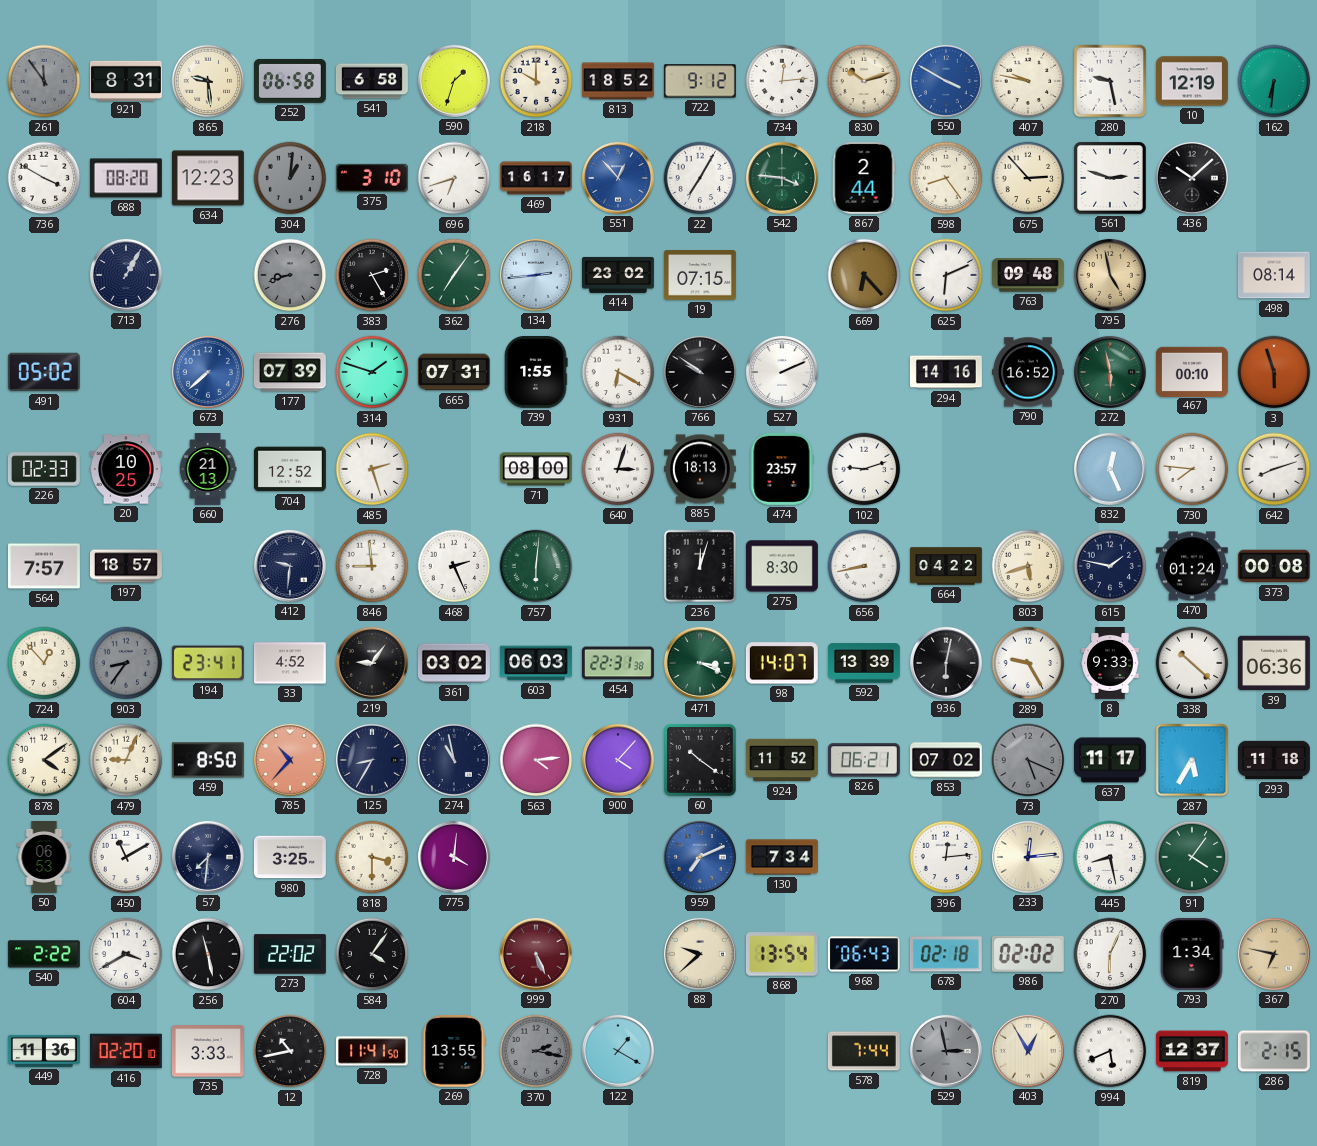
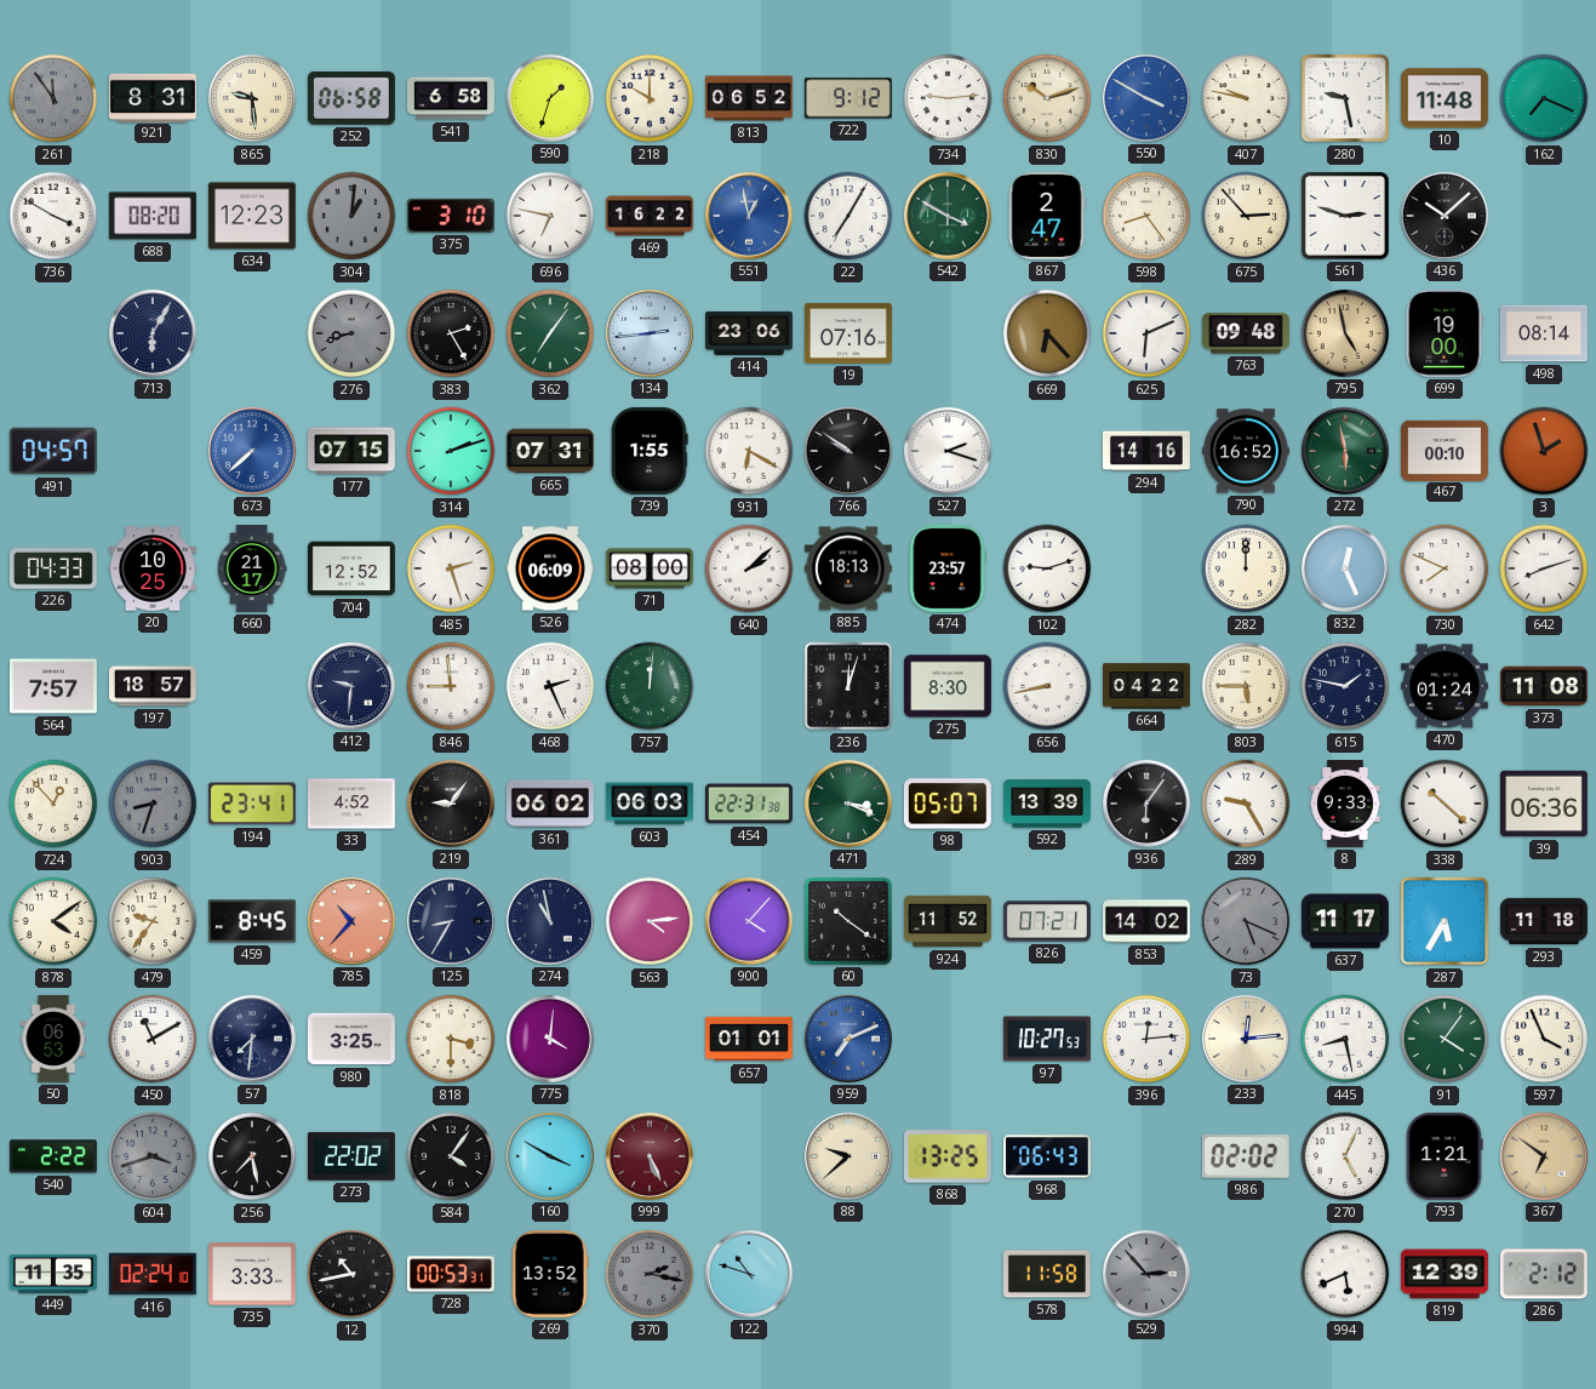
813: 18:52 -> 06:52
734: 12:14 -> 9:14
10: 12:19 -> 11:48
162: 6:31 -> 7:19
696: 6:42 -> 6:47
469: 16:17 -> 16:22
551: 12:53 -> 12:58
542: 3:46 -> 3:50
867: 2:44 -> 2:47
713: 1:05 -> 6:05
414: 23:02 -> 23:06
19: 07:15 -> 07:16
699: none -> 19:00
491: 05:02 -> 04:57
177: 07:39 -> 07:15
314: 1:48 -> 2:12
527: 2:11 -> 2:18
3: 5:57 -> 1:57
226: 02:33 -> 04:33
660: 21:13 -> 21:17
526: none -> 06:09
640: 3:03 -> 2:08
282: none -> 12:00
730: 7:46 -> 7:49
757: 6:01 -> 12:01
803: 5:42 -> 5:45
373: 00:08 -> 11:08
903: 8:36 -> 8:33
361: 03:02 -> 06:02
98: 14:07 -> 05:07
936: 6:02 -> 6:06
479: 9:04 -> 9:36
459: 8:50 -> 8:45
826: 06:21 -> 07:21
853: 07:02 -> 14:02
657: none -> 01:01
130: 7:34 -> none
97: none -> 10:27
597: none -> 3:56
604: 3:40 -> 3:42
604 dial: white -> grey
256: 11:28 -> 7:28
160: none -> 3:50
868: 13:54 -> 13:25
678: 02:18 -> none
270: 6:04 -> 5:04
793: 1:34 -> 1:21
367: 6:47 -> 6:51
449: 11:36 -> 11:35
416: 02:20 -> 02:24
728: 11:41 -> 00:53
269: 13:55 -> 13:52
122: 1:20 -> 10:48
578: 7:44 -> 11:58
529: 2:58 -> 2:53
403: 12:55 -> none
819: 12:37 -> 12:39
286: 2:15 -> 2:12
